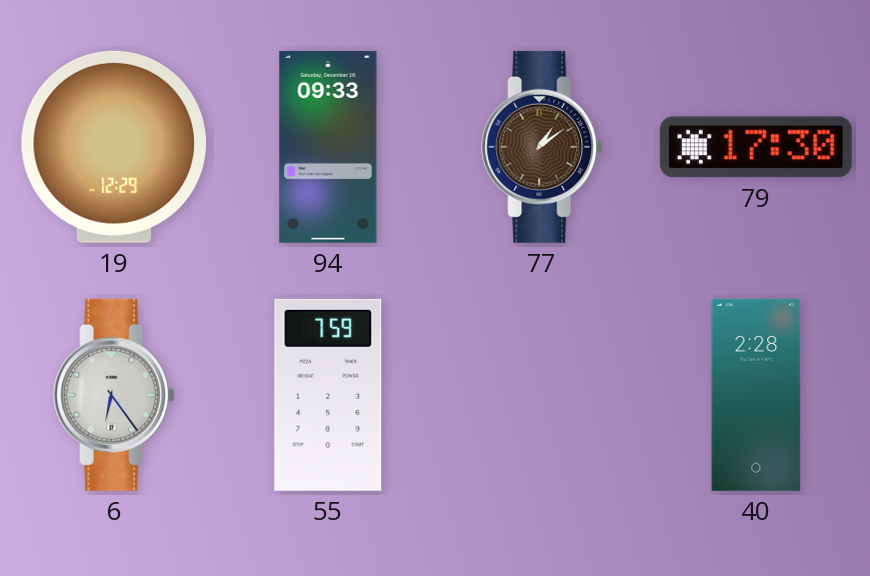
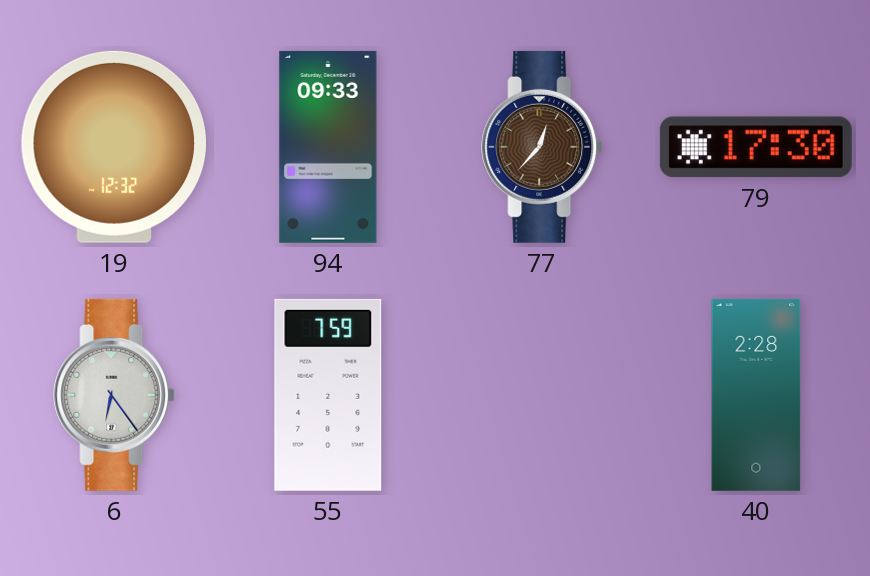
19: 12:29 -> 12:32
77: 1:09 -> 12:37
